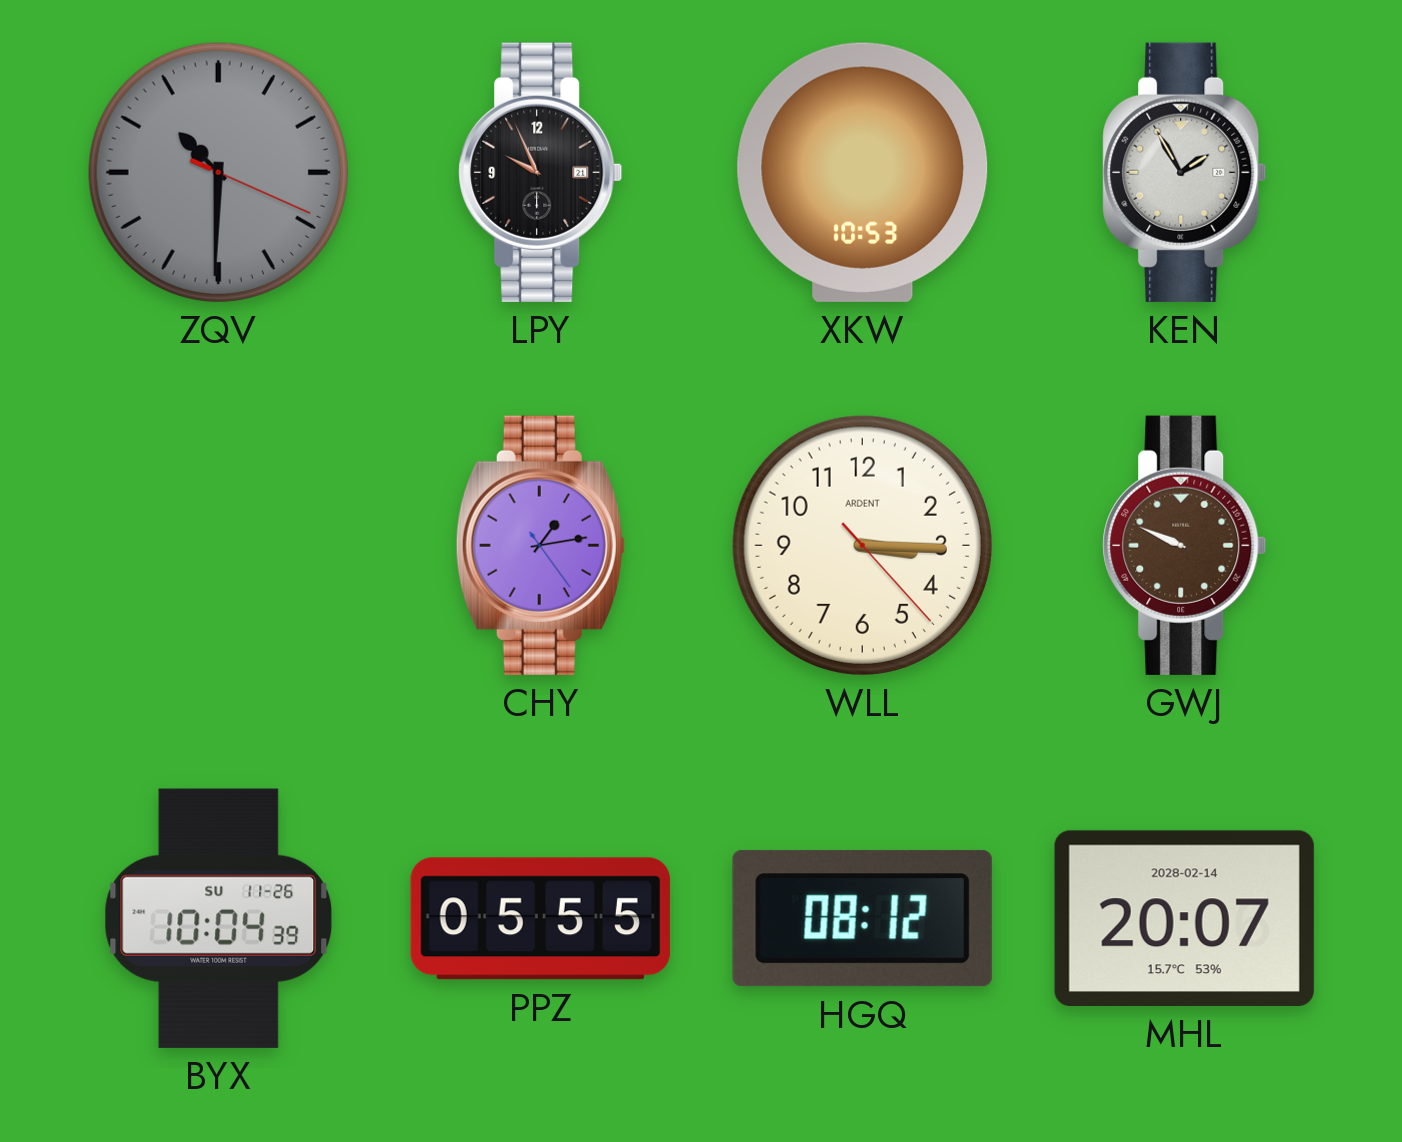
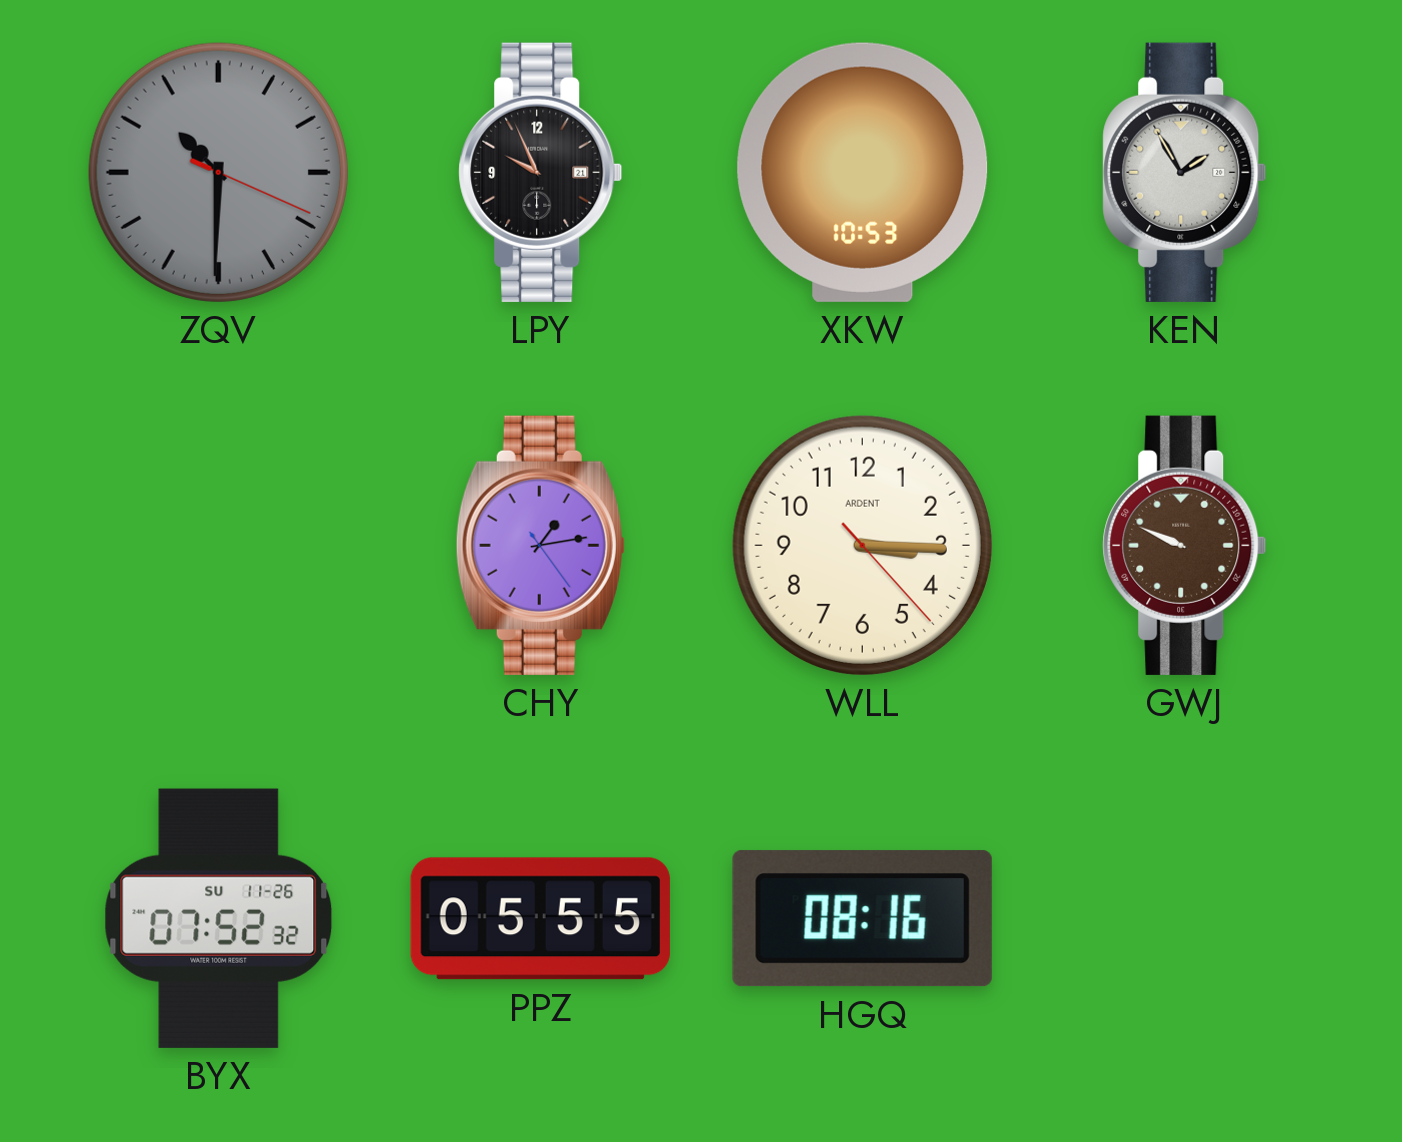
BYX: 10:04 -> 07:52
HGQ: 08:12 -> 08:16
MHL: 20:07 -> none
